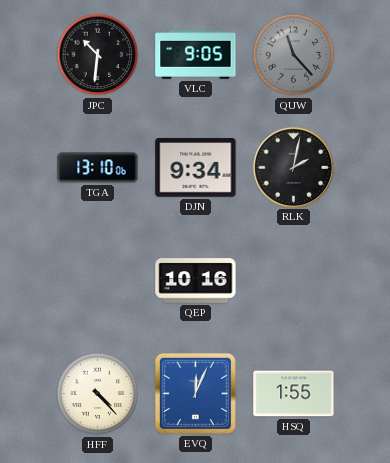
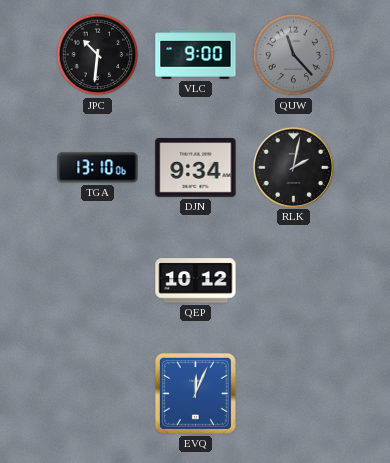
VLC: 9:05 -> 9:00
QEP: 10:16 -> 10:12
HFF: 4:23 -> none
HSQ: 1:55 -> none
